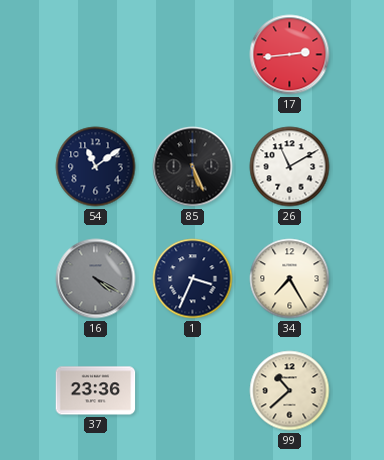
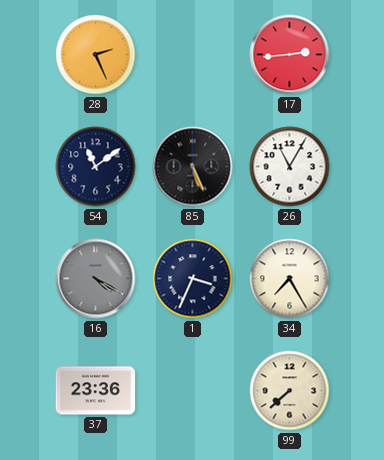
28: none -> 2:26
26: 11:10 -> 11:05
99: 10:38 -> 7:38
